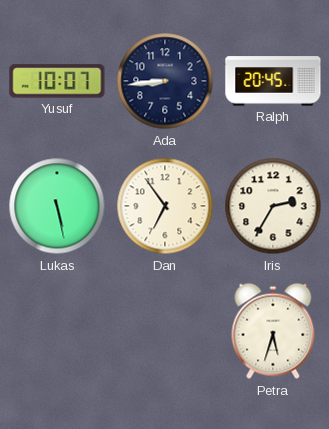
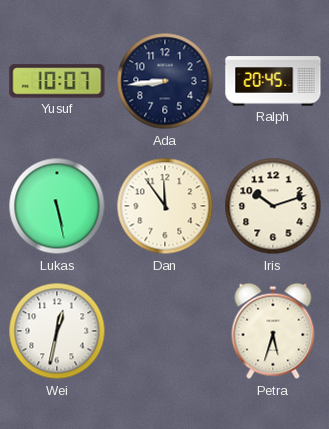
Dan: 6:54 -> 11:54
Iris: 2:35 -> 10:12
Wei: none -> 12:32
